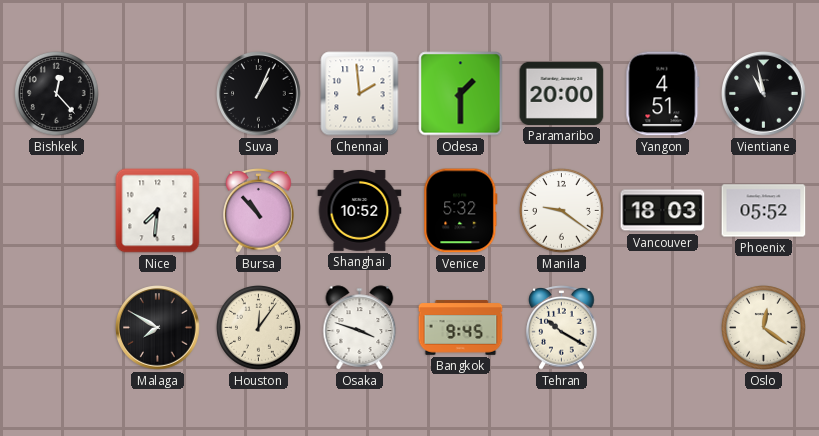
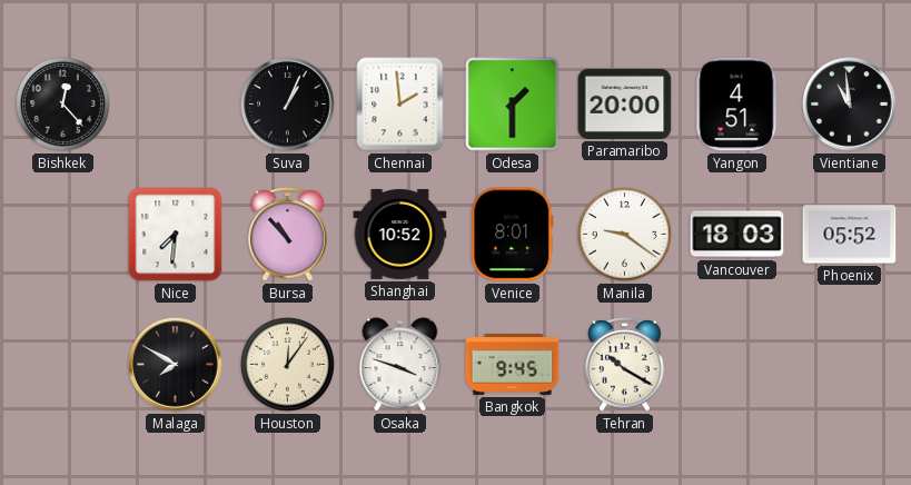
Vientiane: 10:58 -> 10:59
Venice: 5:32 -> 8:01
Oslo: 12:21 -> none
